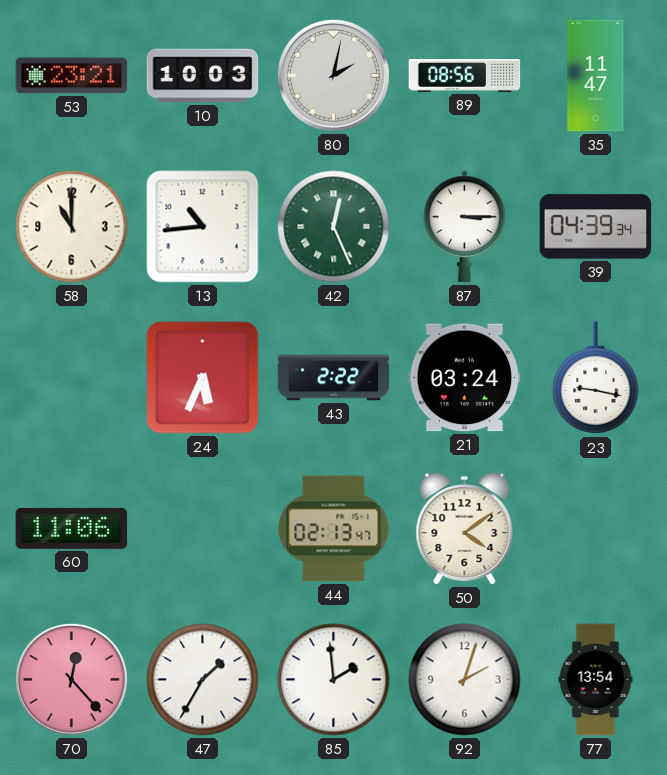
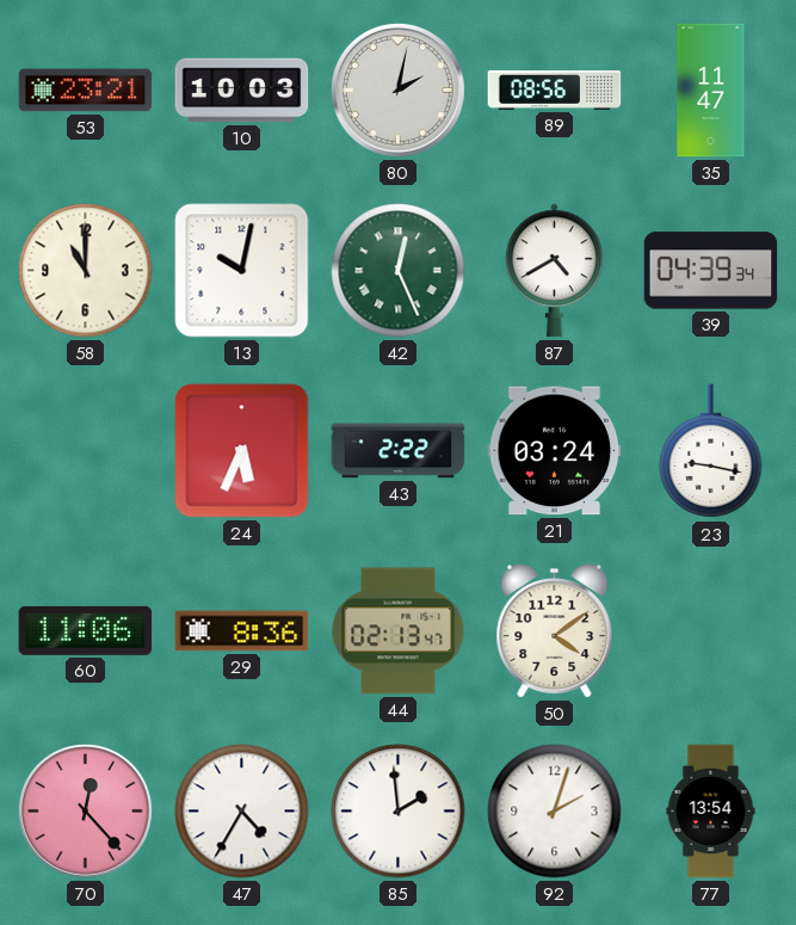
13: 10:44 -> 10:02
87: 3:15 -> 4:40
29: none -> 8:36
47: 1:35 -> 4:35
